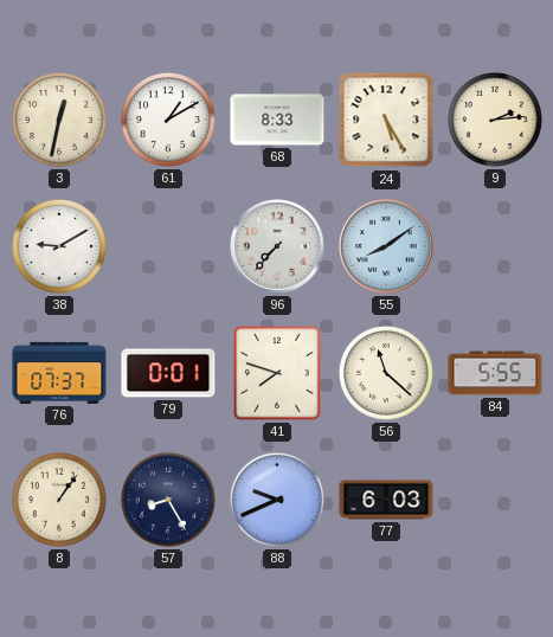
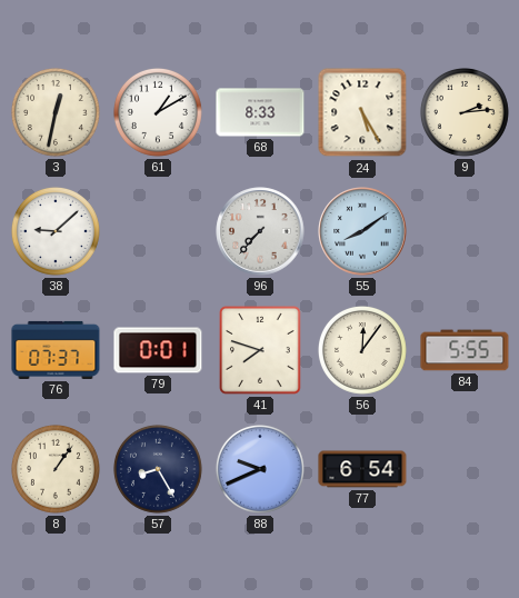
38: 9:10 -> 9:08
56: 11:22 -> 12:06
77: 6:03 -> 6:54
